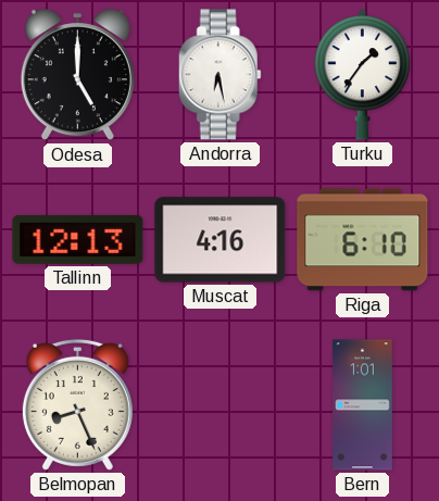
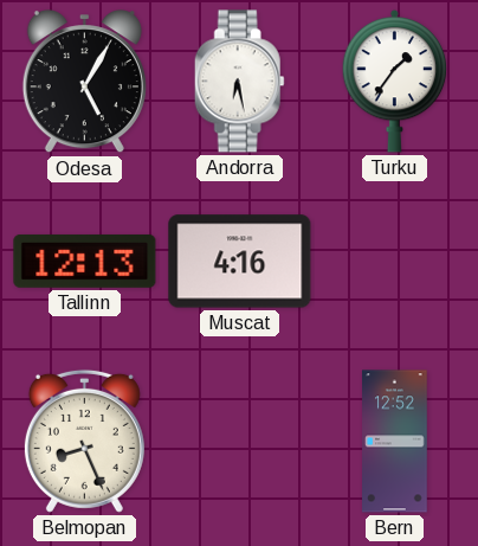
Odesa: 5:00 -> 5:05
Riga: 6:10 -> none
Bern: 1:01 -> 12:52
